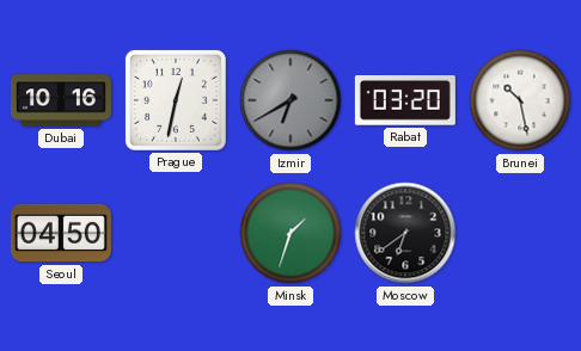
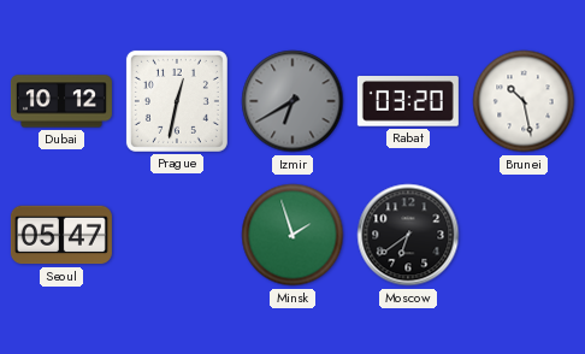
Dubai: 10:16 -> 10:12
Seoul: 04:50 -> 05:47
Minsk: 1:33 -> 1:57
